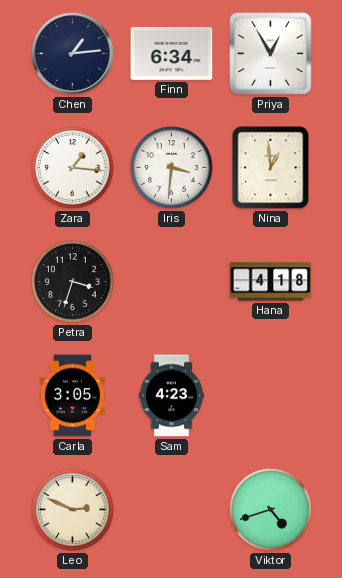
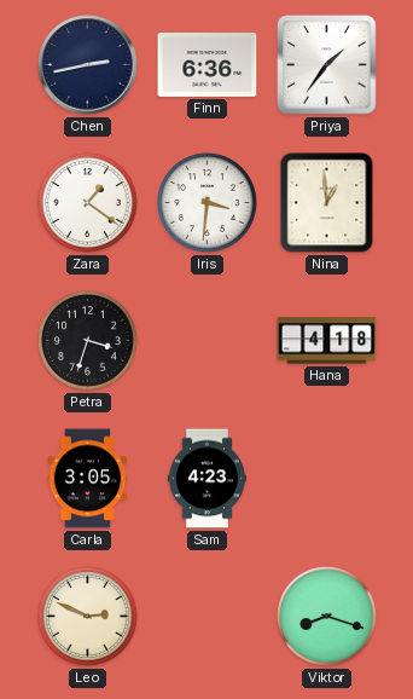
Chen: 1:14 -> 2:43
Finn: 6:34 -> 6:36
Priya: 12:55 -> 1:36
Zara: 1:16 -> 1:21
Viktor: 4:42 -> 8:18
